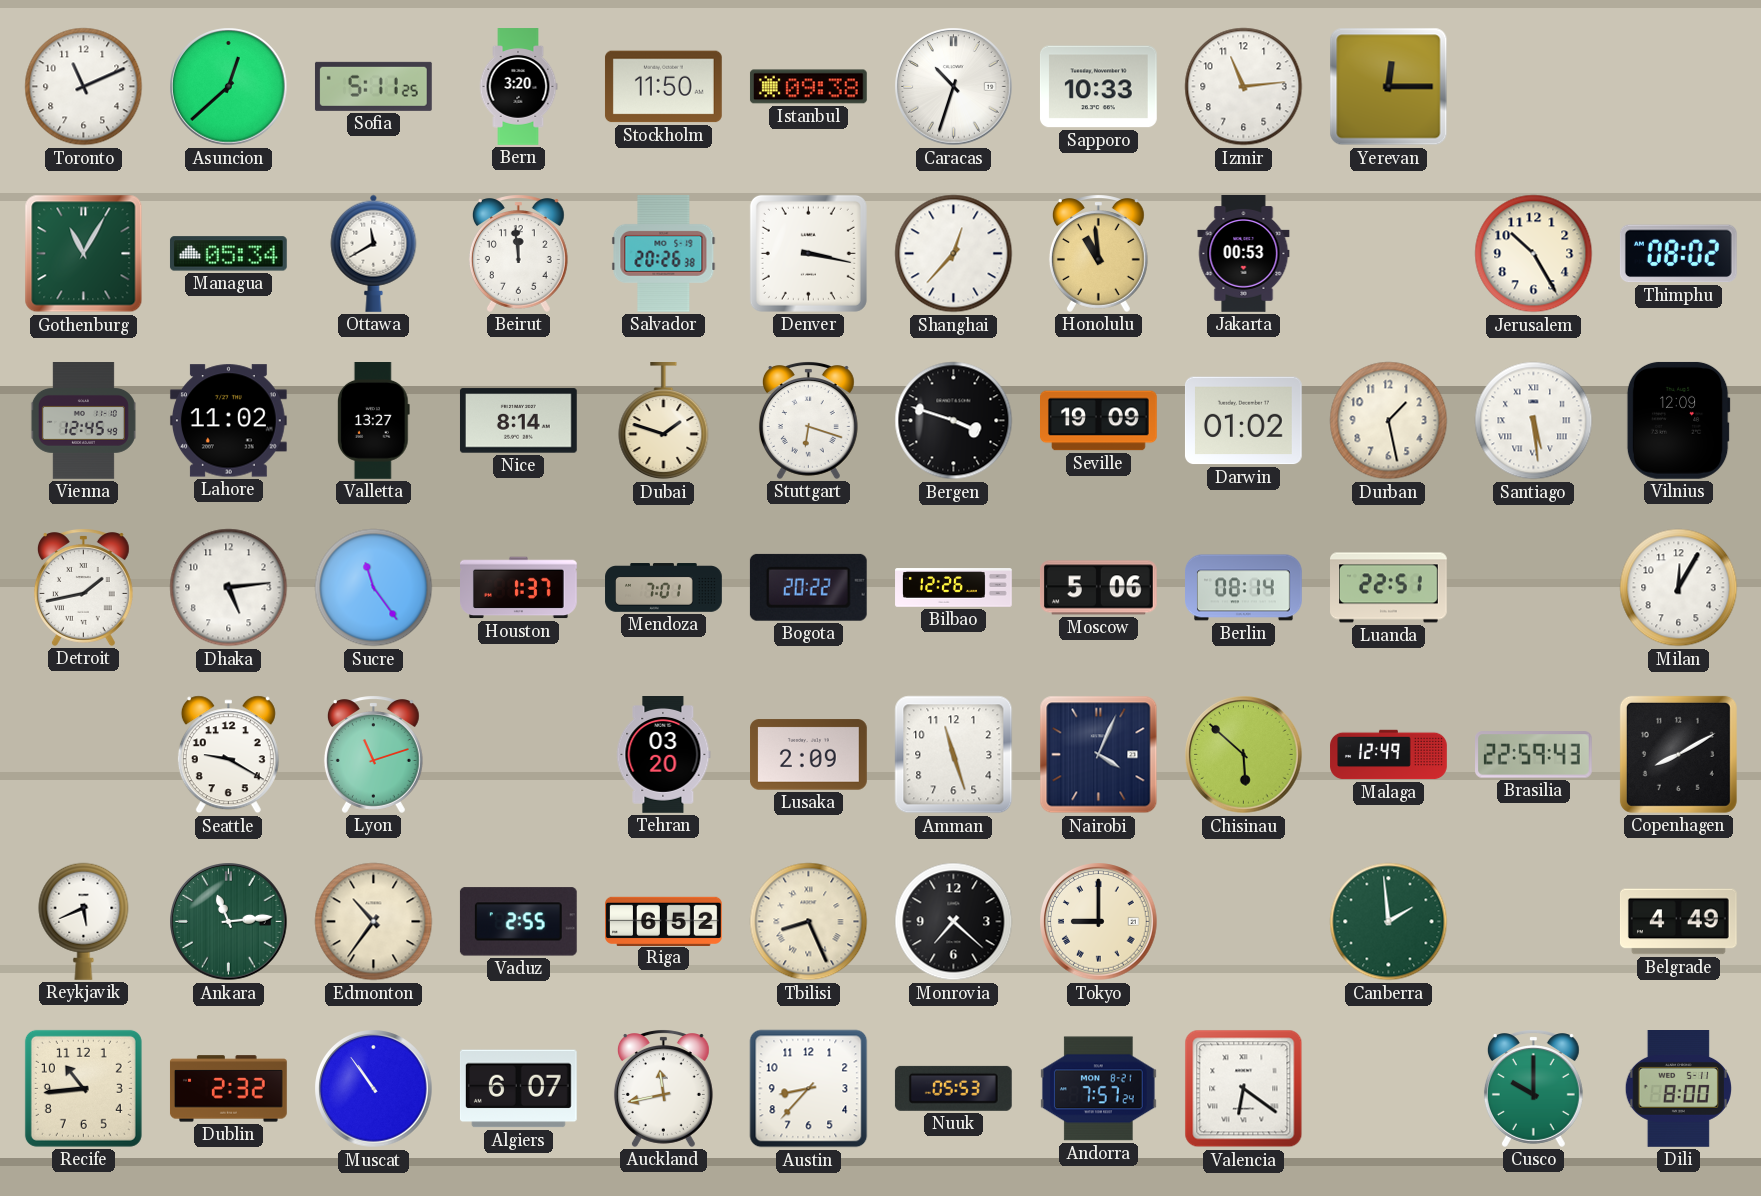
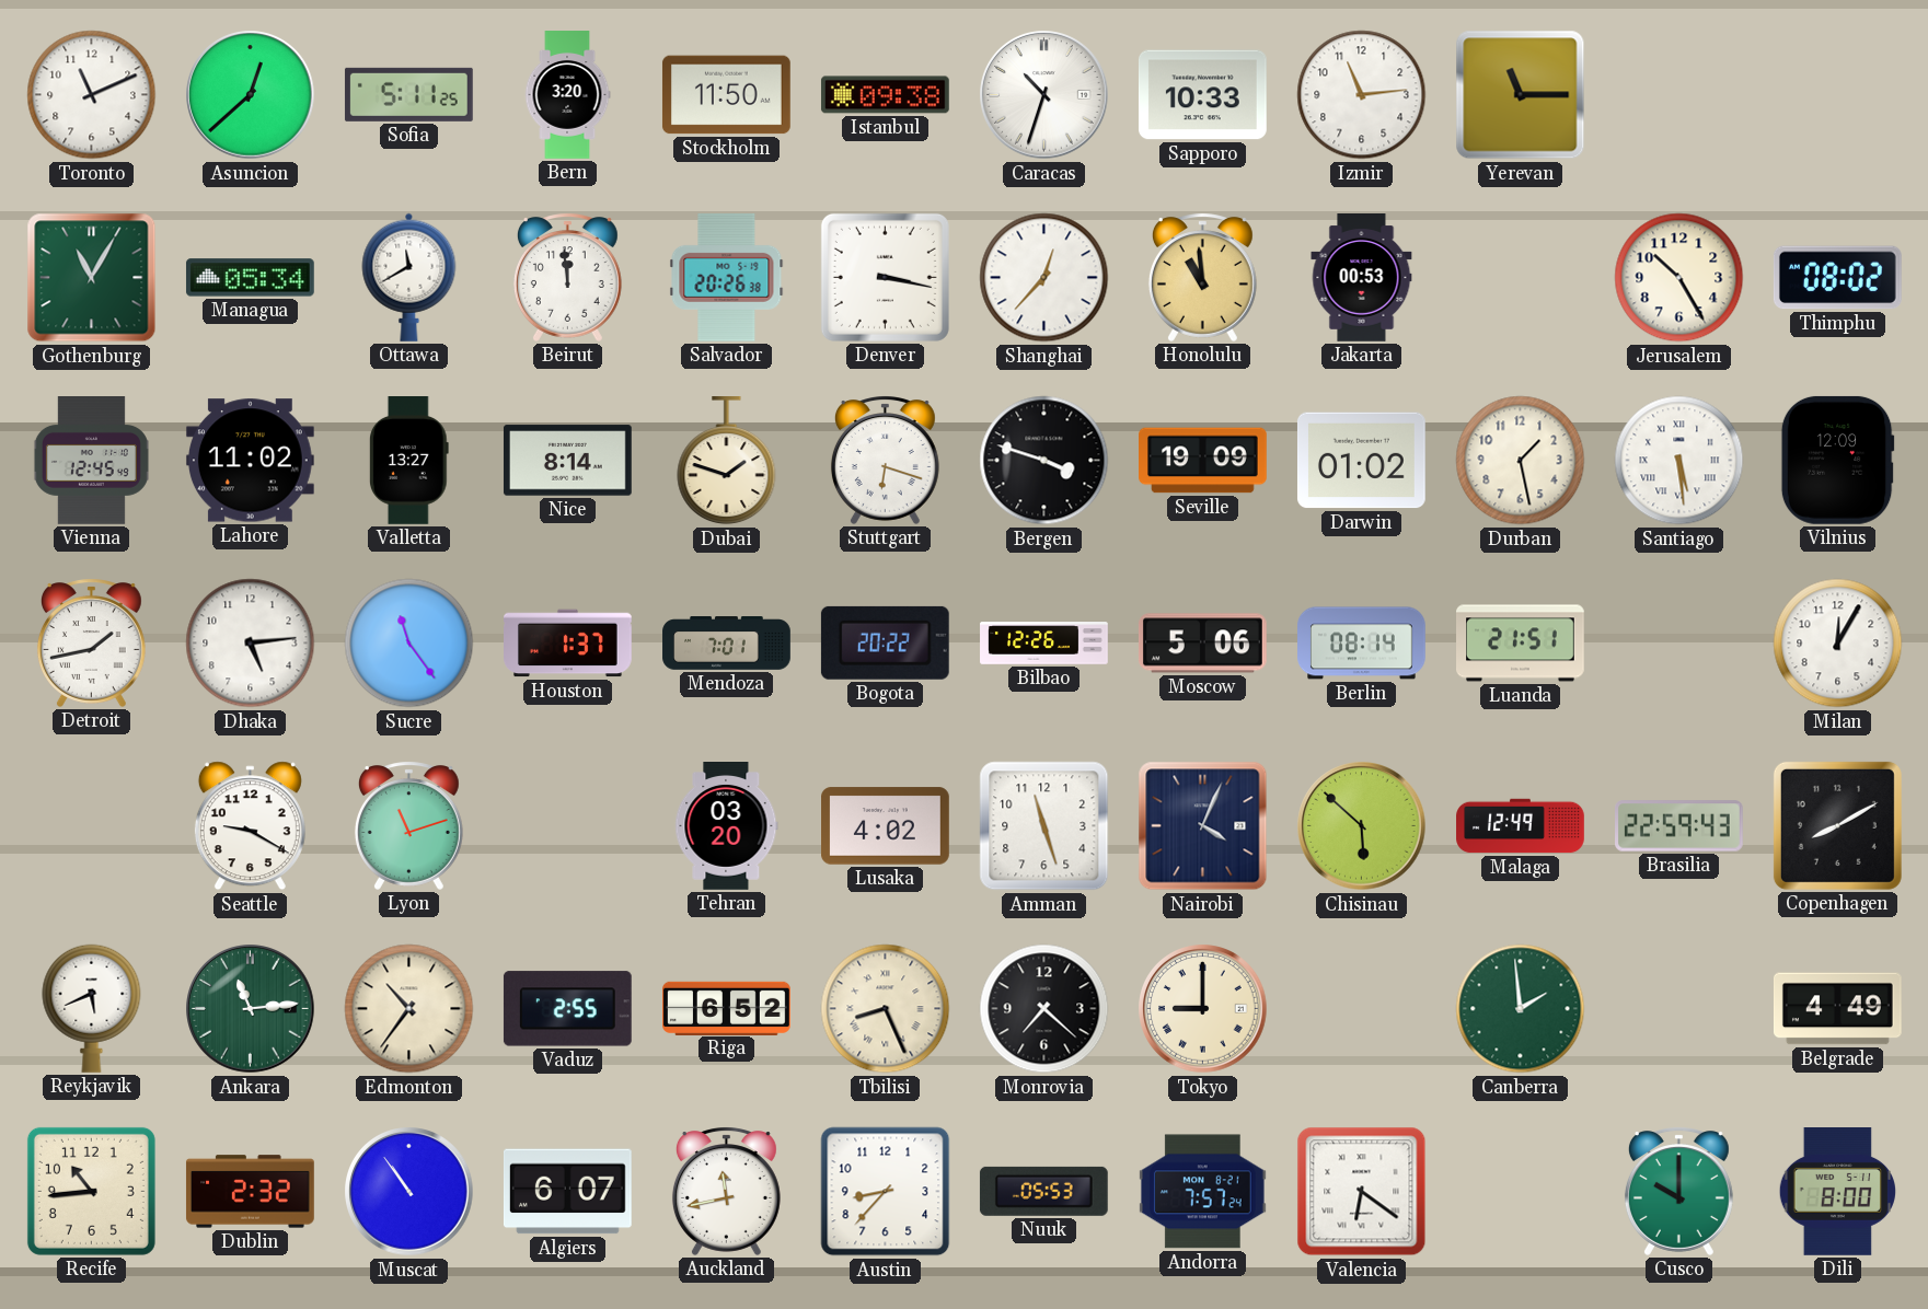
Yerevan: 12:15 -> 11:15
Luanda: 22:51 -> 21:51
Lusaka: 2:09 -> 4:02
